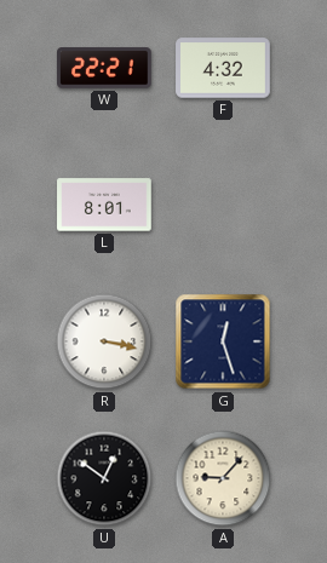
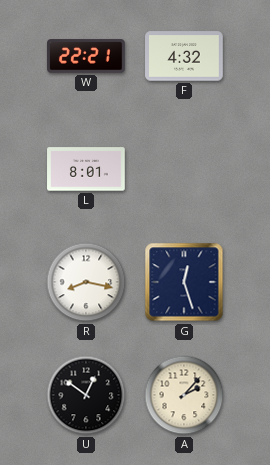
R: 3:17 -> 8:17
A: 9:07 -> 2:07
